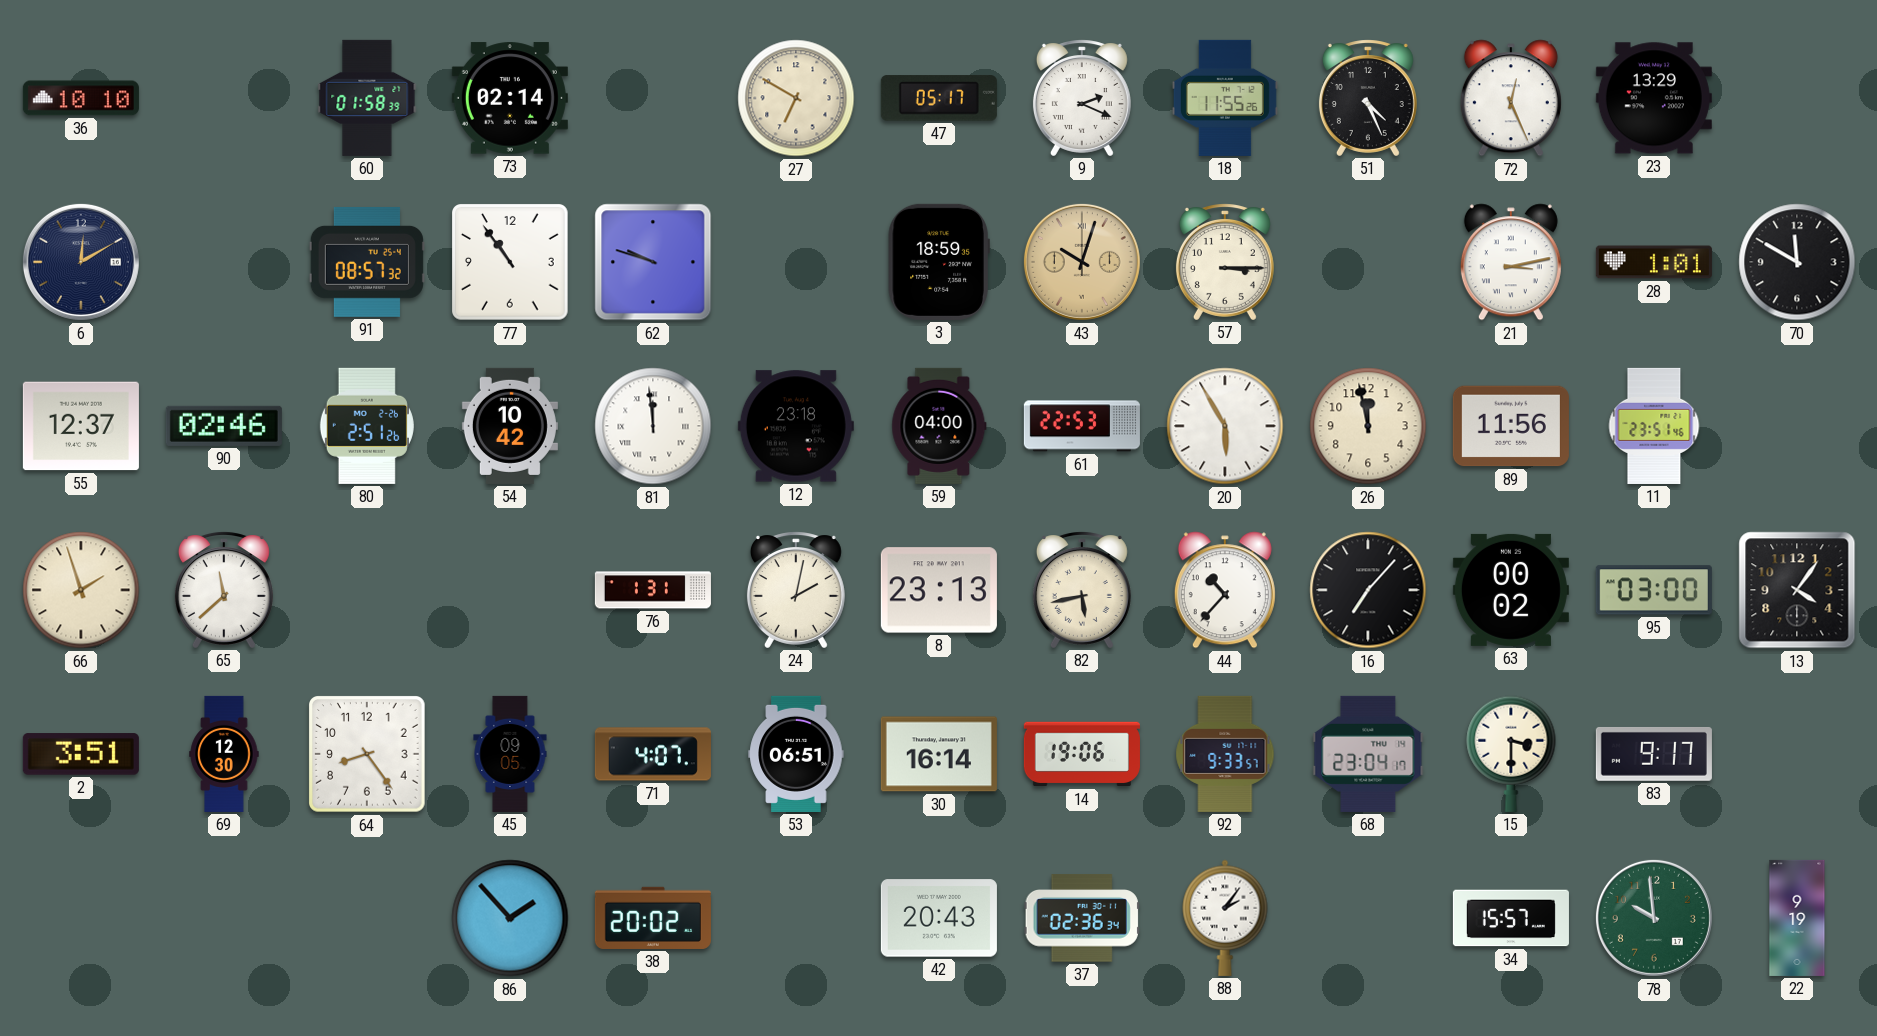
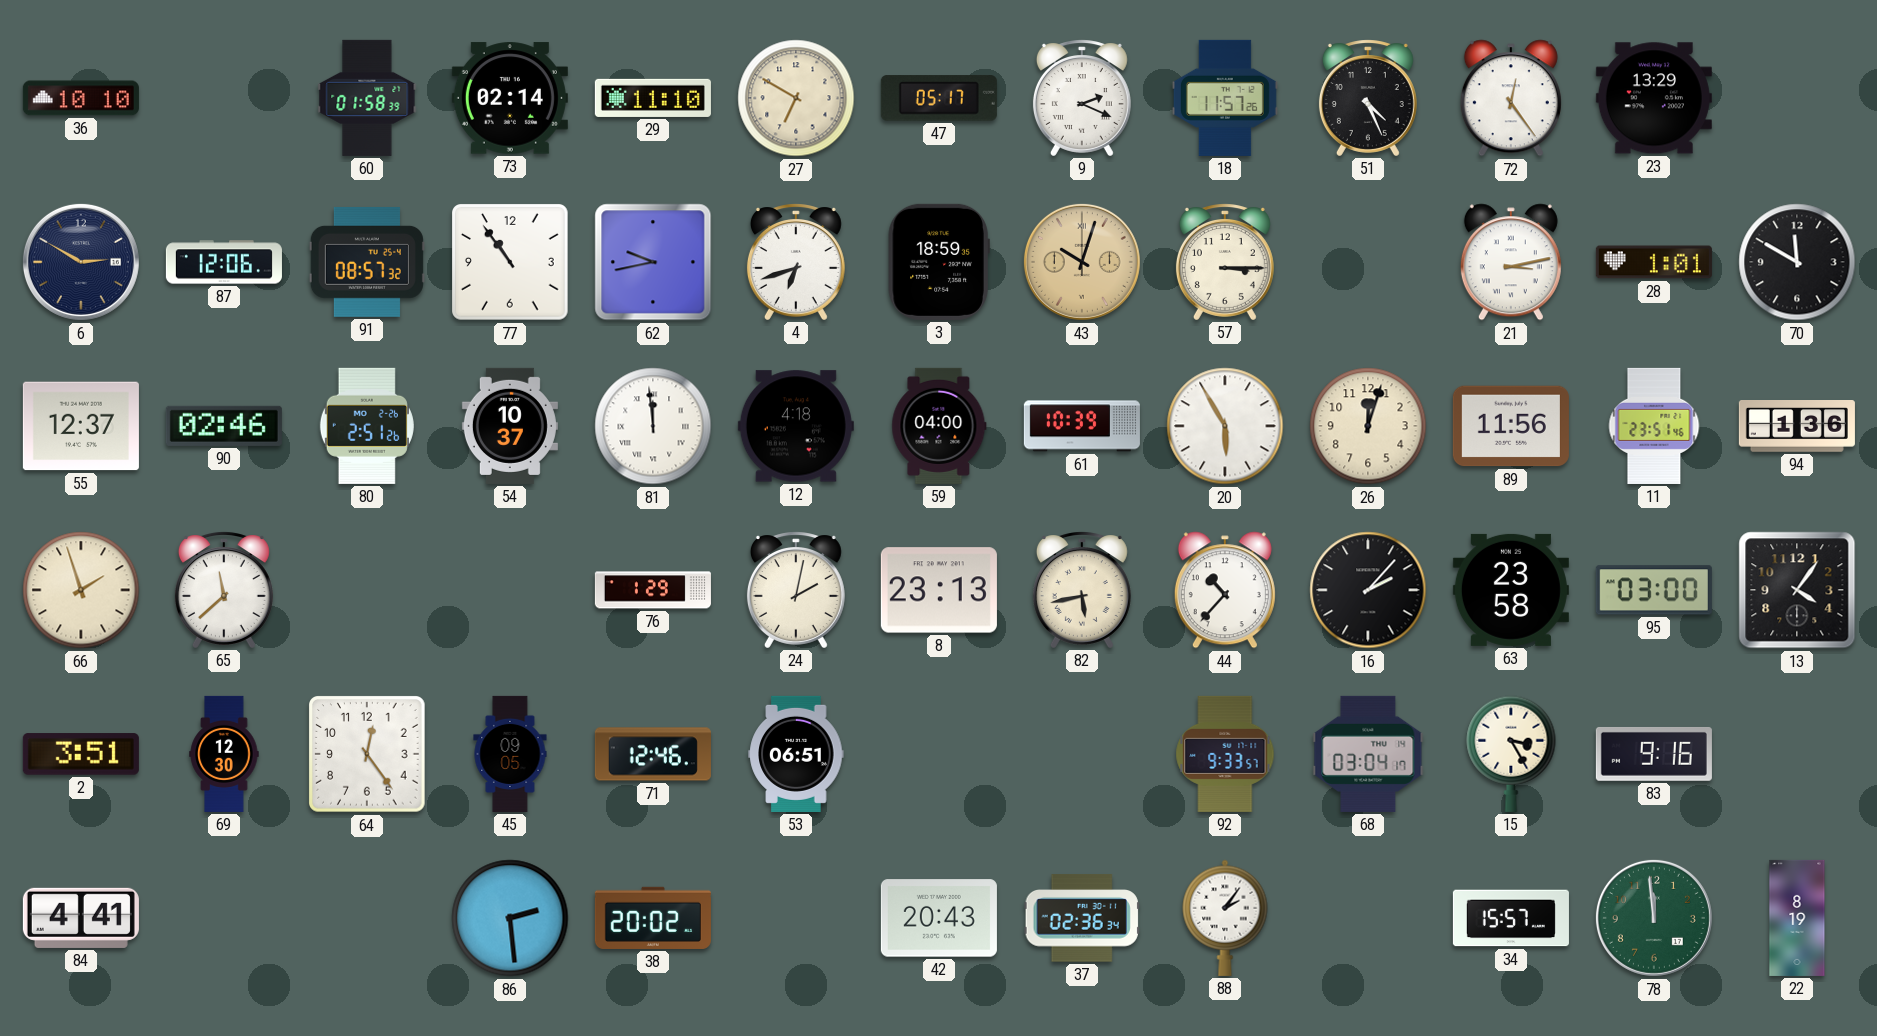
29: none -> 11:10
18: 11:55 -> 11:57
72: 12:26 -> 12:24
6: 12:10 -> 2:50
87: none -> 12:06
62: 9:48 -> 9:43
4: none -> 6:42
54: 10:42 -> 10:37
12: 23:18 -> 4:18
61: 22:53 -> 10:39
26: 11:58 -> 12:03
94: none -> 1:36
76: 1:31 -> 1:29
16: 7:07 -> 2:07
63: 00:02 -> 23:58
64: 8:24 -> 12:24
71: 4:07 -> 12:46
30: 16:14 -> none
14: 19:06 -> none
68: 23:04 -> 03:04
15: 3:30 -> 3:25
83: 9:17 -> 9:16
84: none -> 4:41
86: 1:53 -> 2:29
78: 9:59 -> 11:59
22: 9:19 -> 8:19
